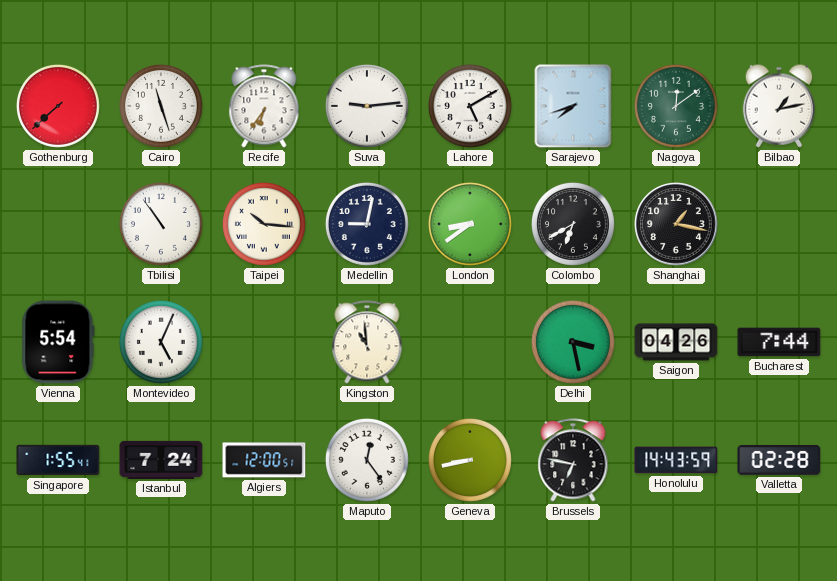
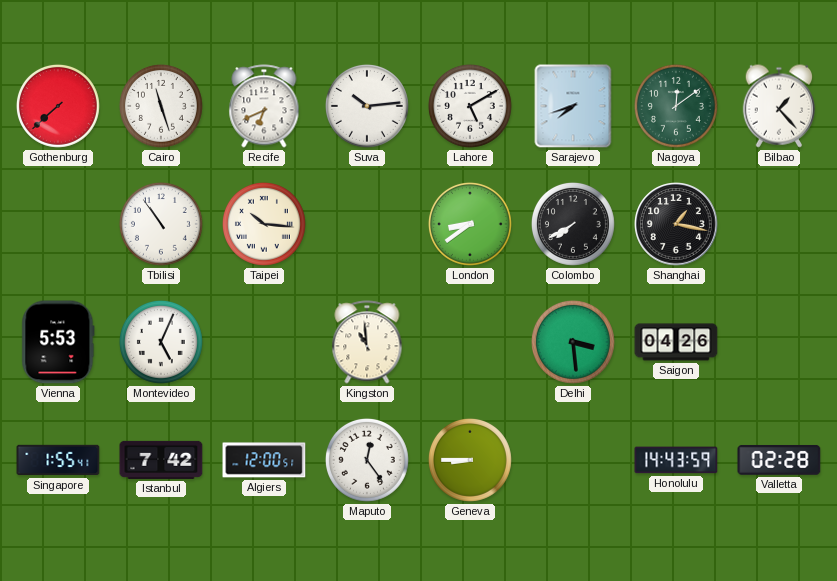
Recife: 6:36 -> 6:41
Suva: 9:14 -> 10:14
Bilbao: 1:13 -> 1:23
Medellin: 9:02 -> none
Colombo: 6:40 -> 7:40
Vienna: 5:54 -> 5:53
Delhi: 3:28 -> 3:29
Bucharest: 7:44 -> none
Istanbul: 7:24 -> 7:42
Geneva: 8:43 -> 8:45
Brussels: 6:47 -> none
